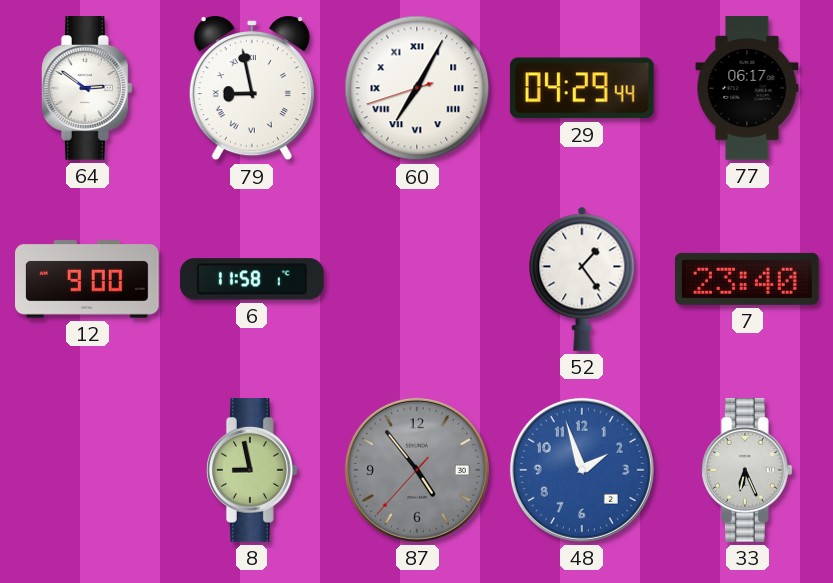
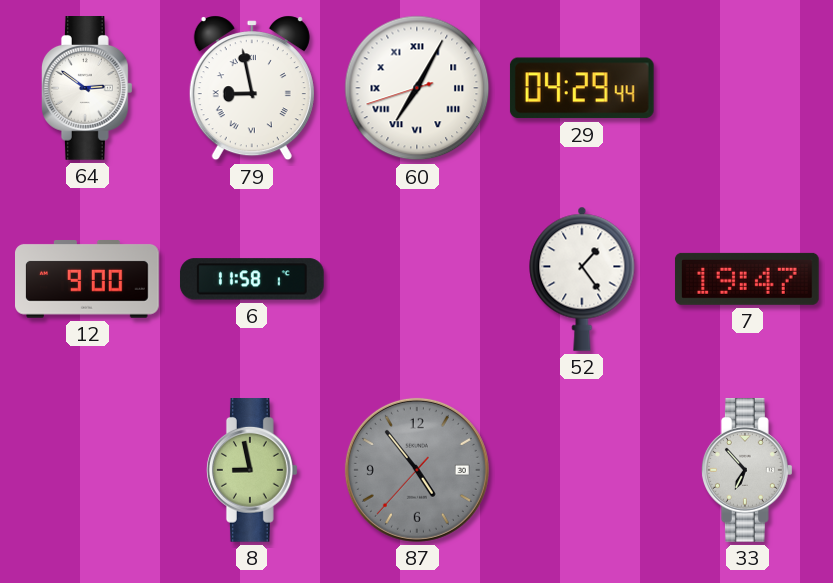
77: 06:17 -> none
7: 23:40 -> 19:47
48: 1:57 -> none
33: 6:26 -> 6:53
